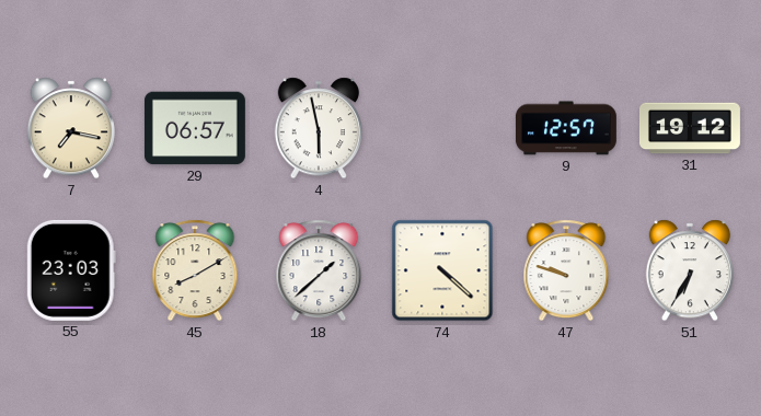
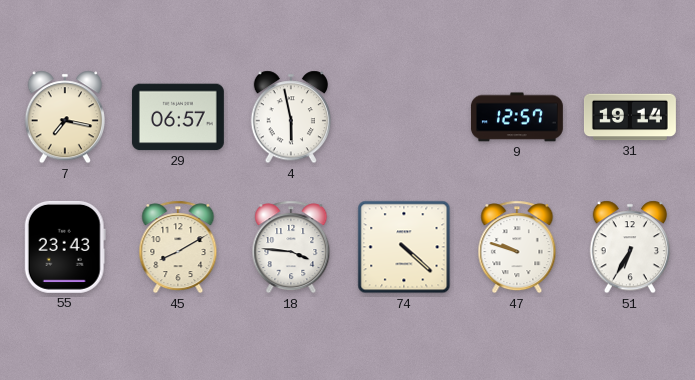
31: 19:12 -> 19:14
55: 23:03 -> 23:43
18: 1:38 -> 3:46
